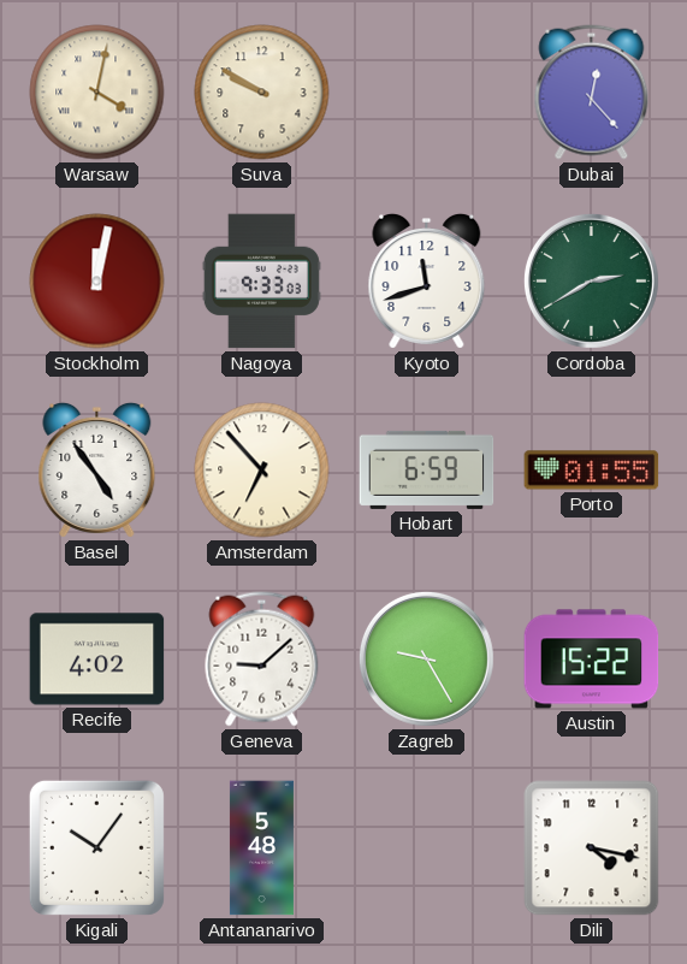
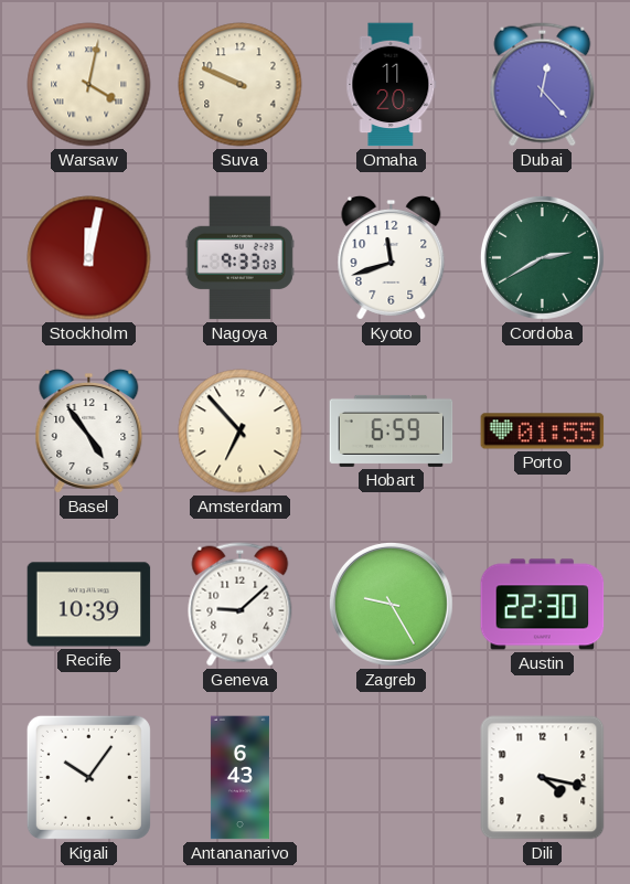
Suva: 9:50 -> 9:49
Omaha: none -> 11:20
Recife: 4:02 -> 10:39
Austin: 15:22 -> 22:30
Antananarivo: 5:48 -> 6:43
